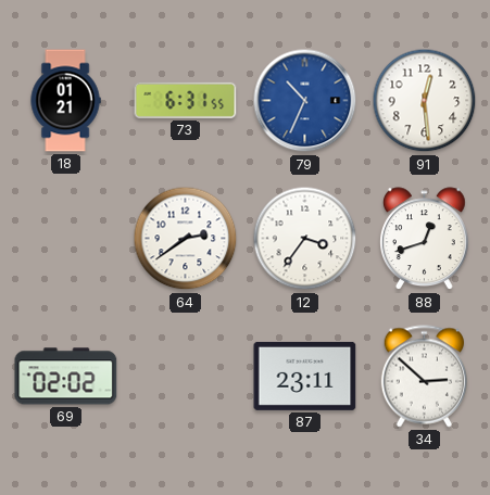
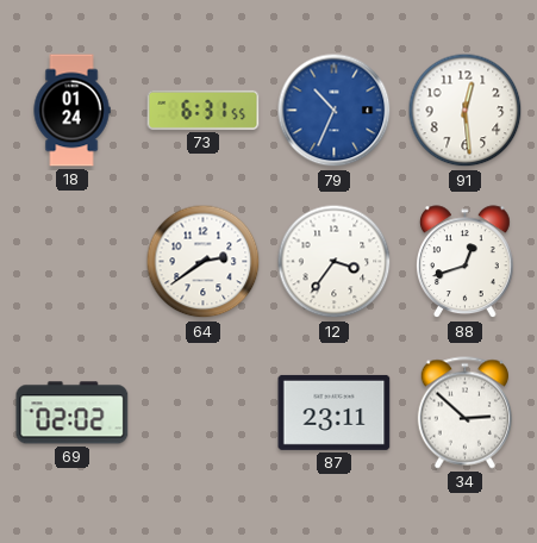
18: 01:21 -> 01:24
